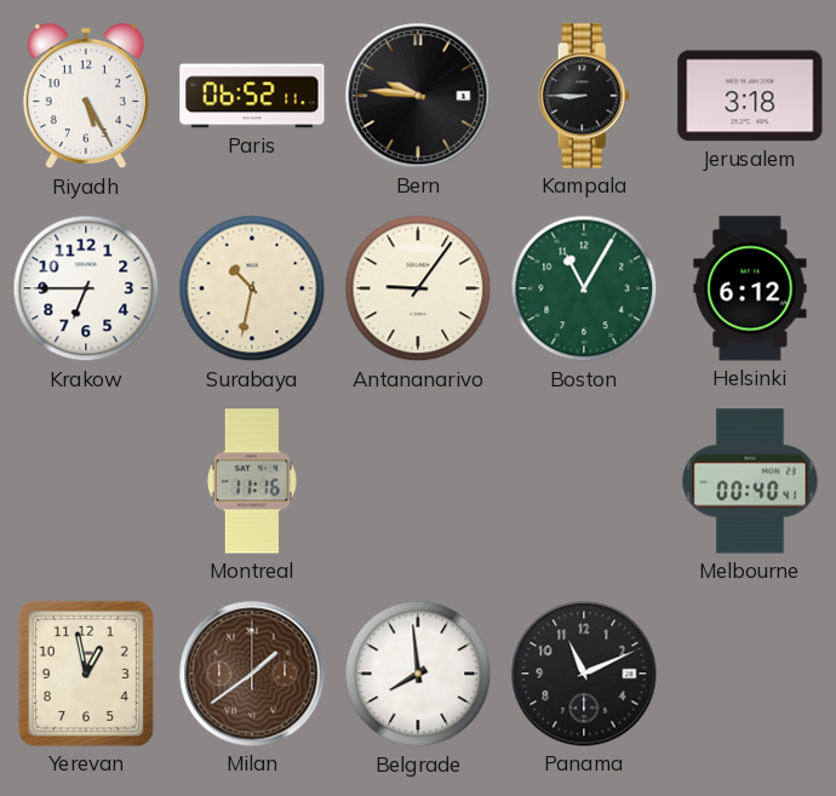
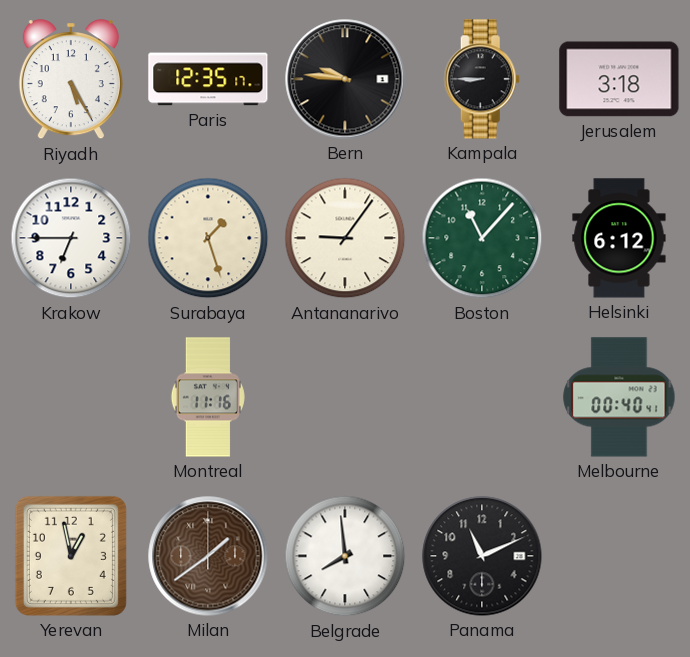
Paris: 06:52 -> 12:35
Surabaya: 10:32 -> 1:27
Boston: 11:05 -> 11:07
